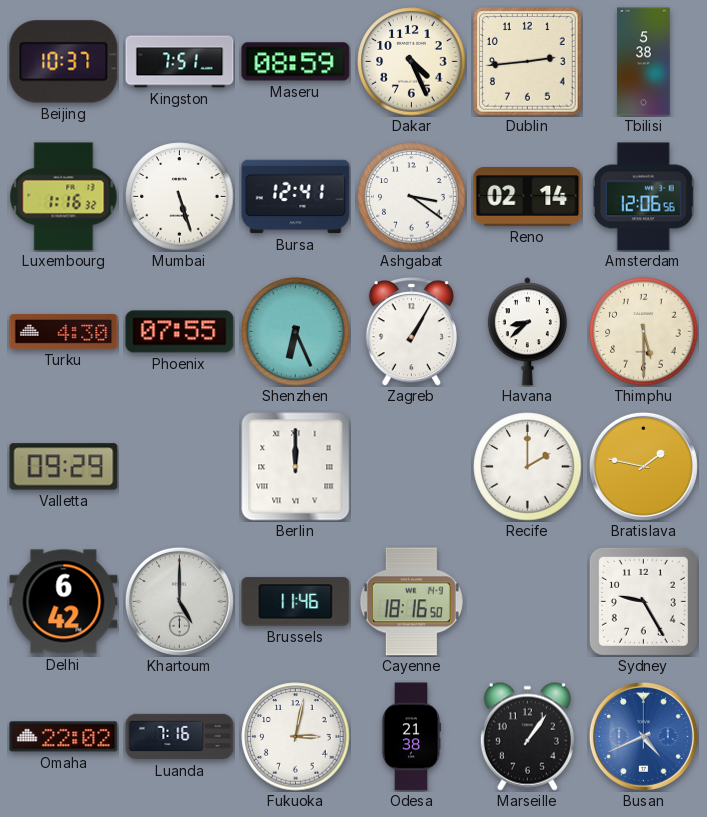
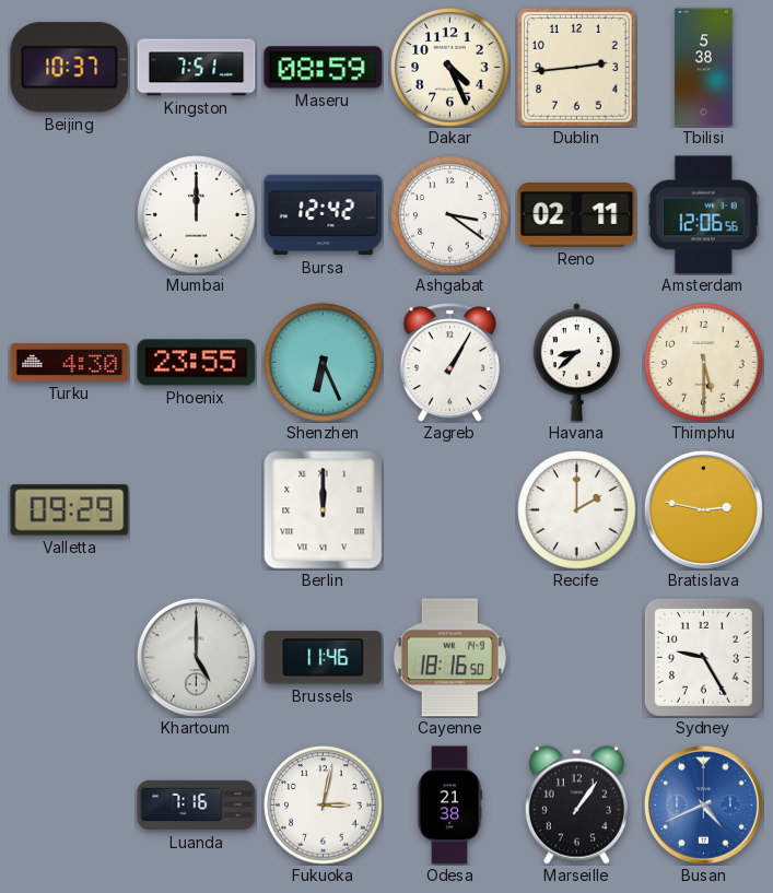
Luxembourg: 1:16 -> none
Mumbai: 5:27 -> 12:00
Bursa: 12:41 -> 12:42
Reno: 02:14 -> 02:11
Phoenix: 07:55 -> 23:55
Bratislava: 1:47 -> 2:47
Delhi: 6:42 -> none
Omaha: 22:02 -> none
